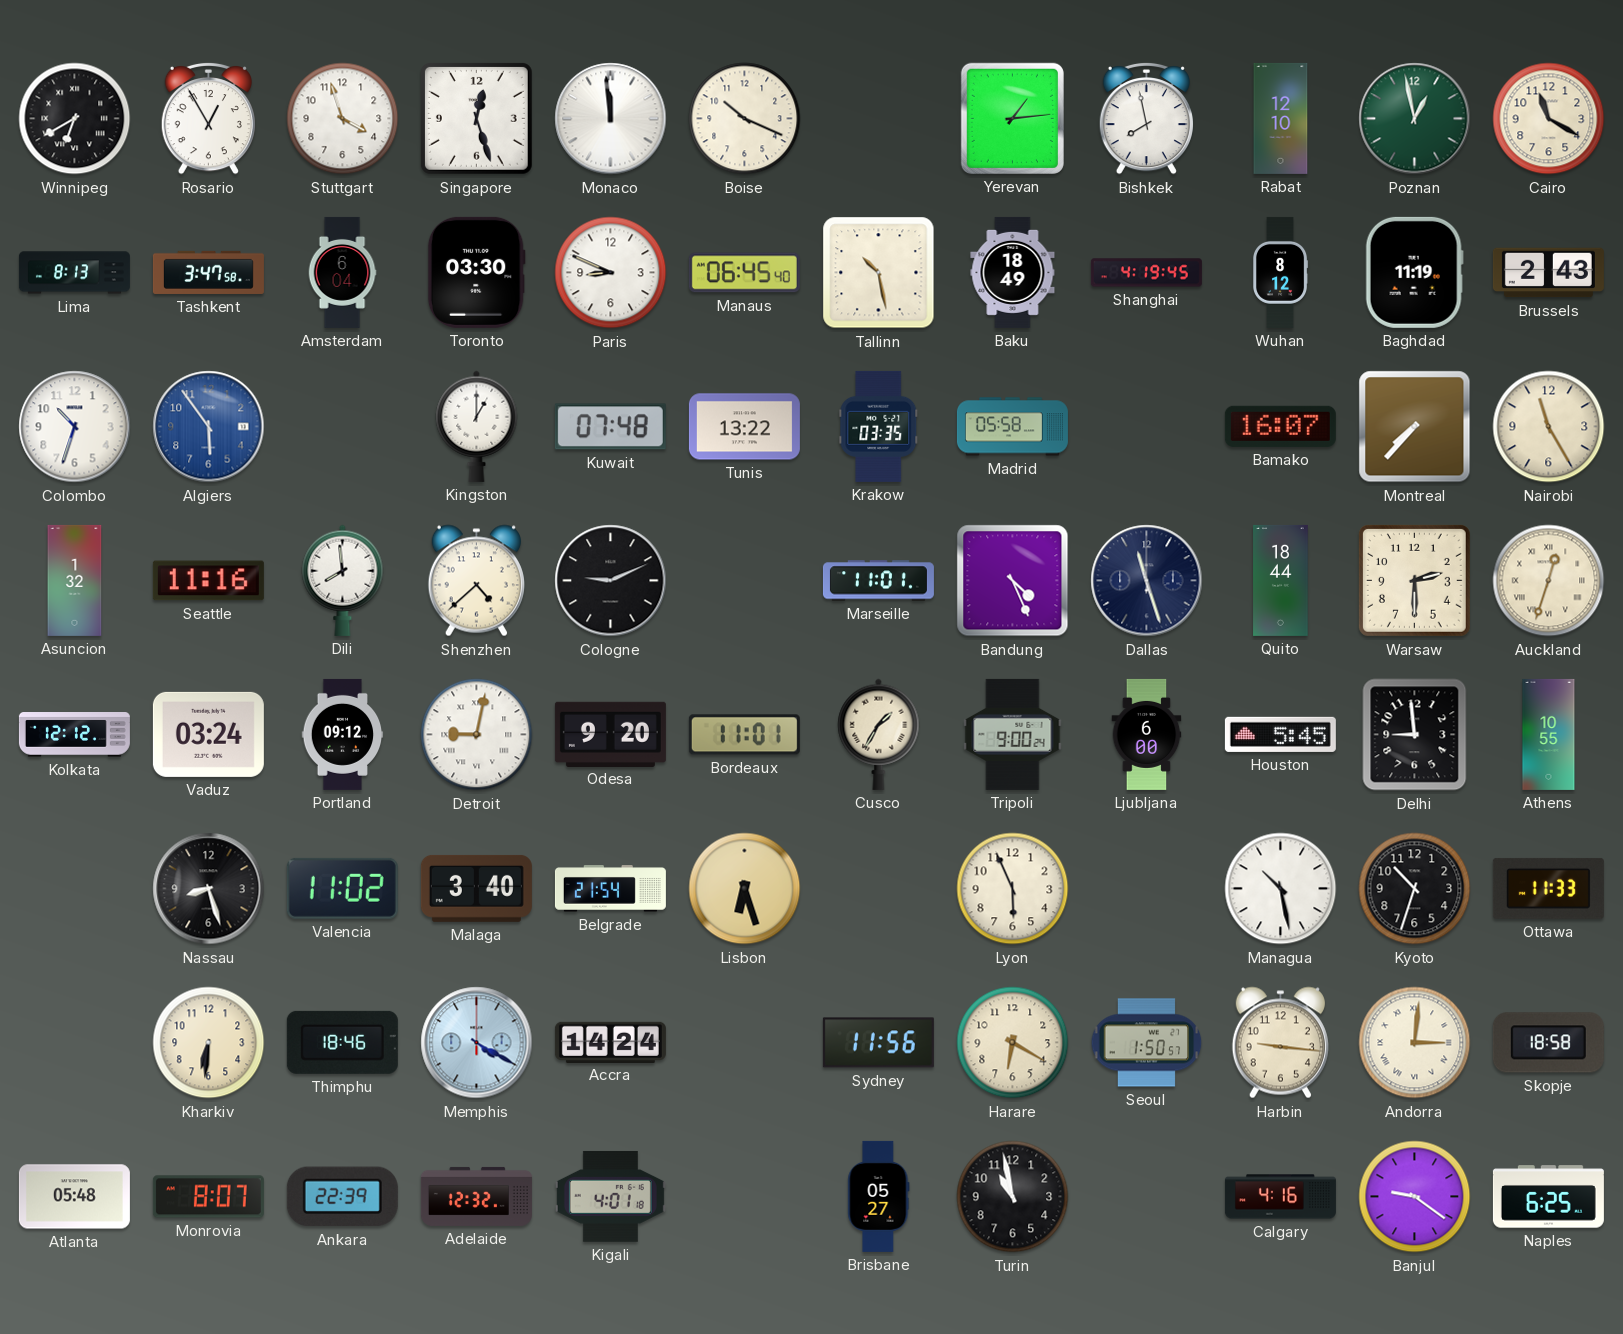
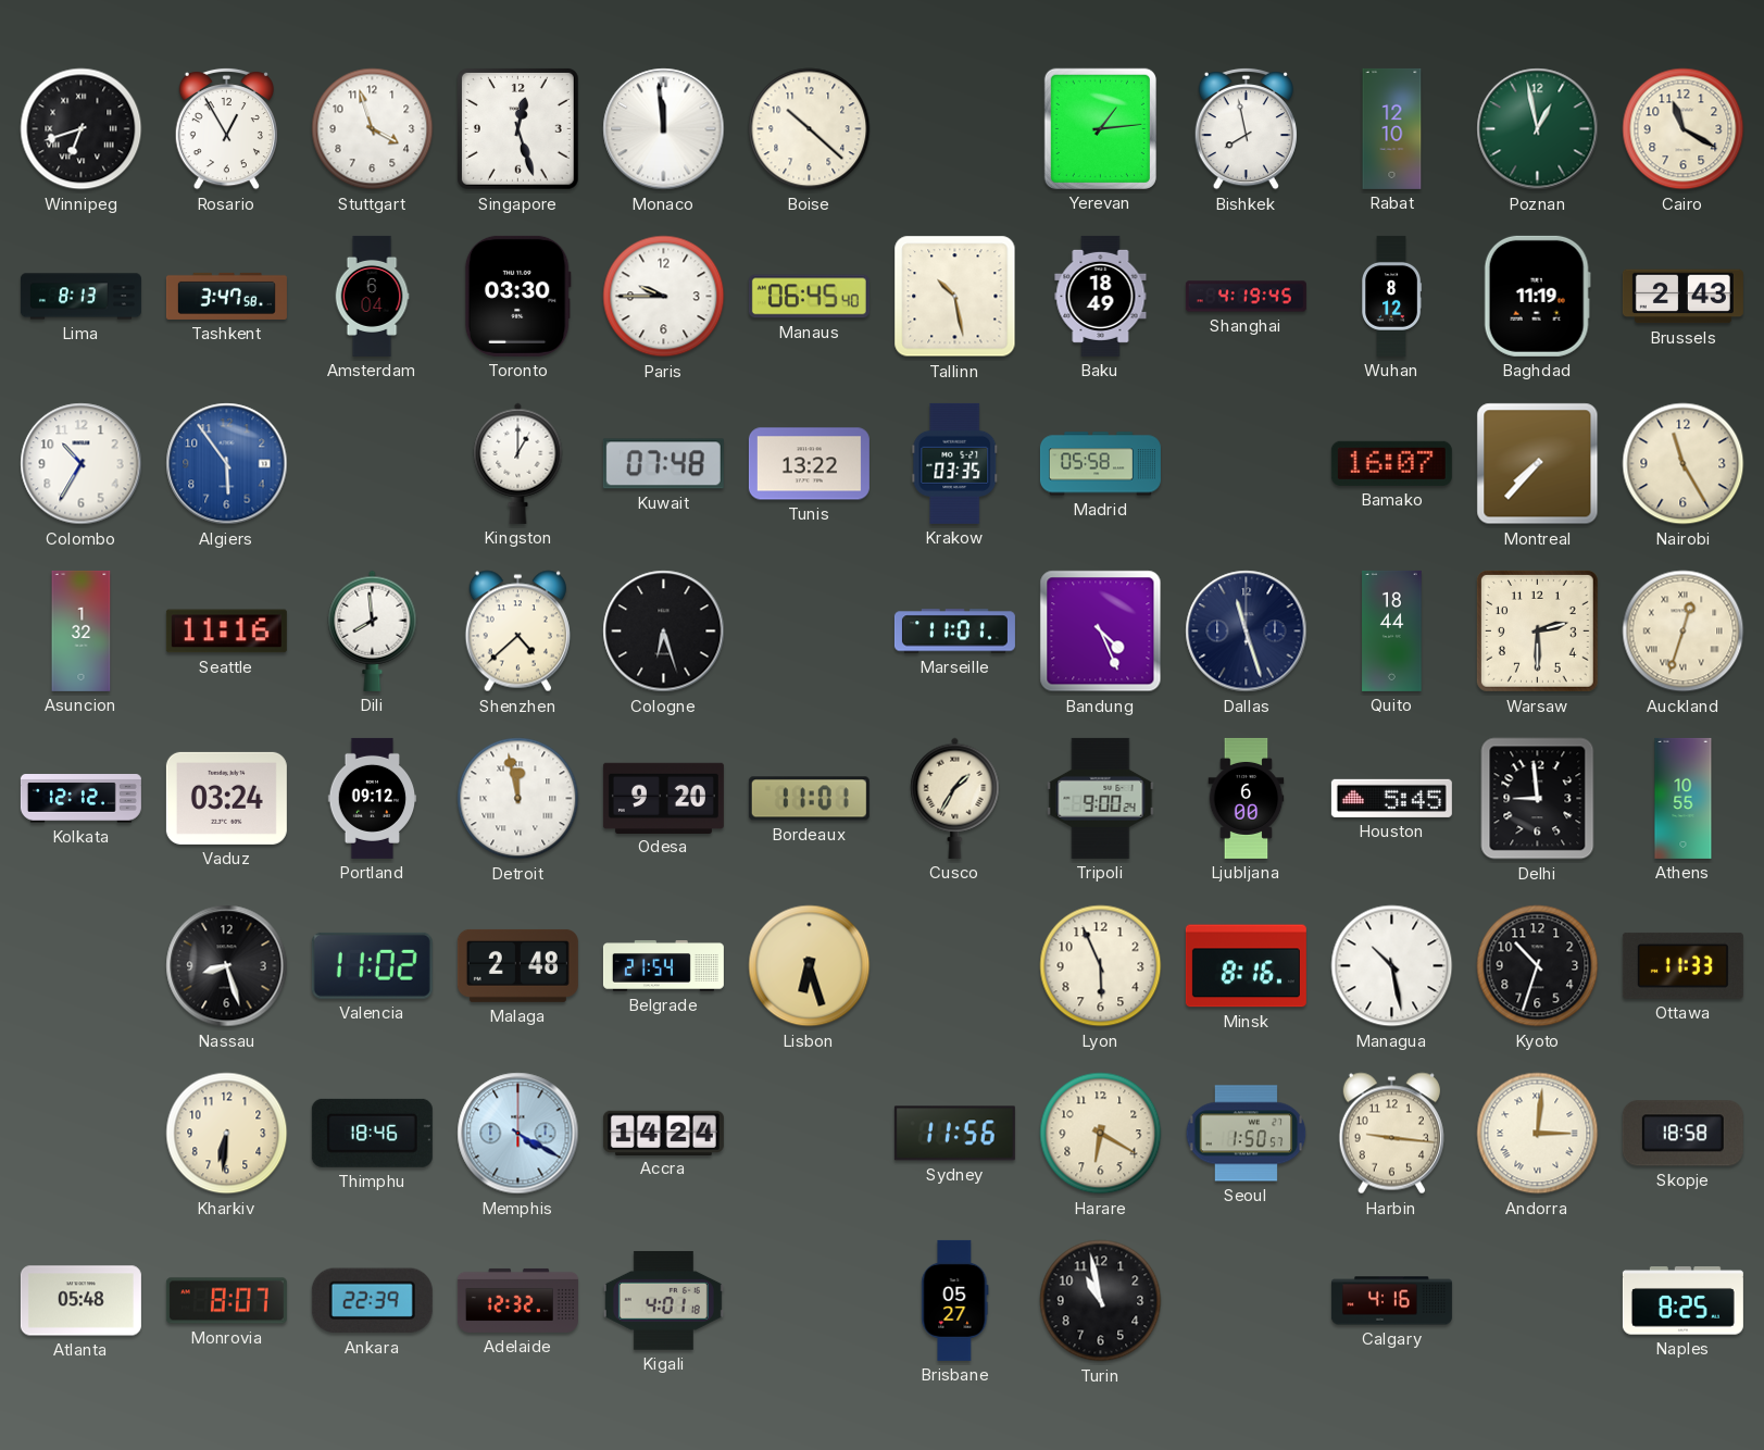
Winnipeg: 6:40 -> 6:42
Boise: 10:19 -> 10:22
Paris: 8:49 -> 9:45
Colombo: 10:33 -> 10:35
Cologne: 9:11 -> 6:27
Detroit: 9:02 -> 11:58
Malaga: 3:40 -> 2:48
Minsk: none -> 8:16
Banjul: 9:21 -> none
Naples: 6:25 -> 8:25
